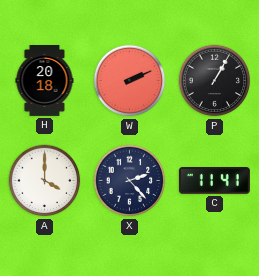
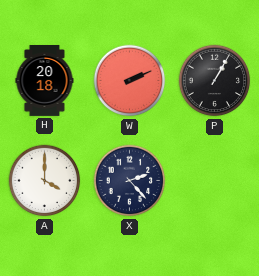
C: 11:41 -> none
